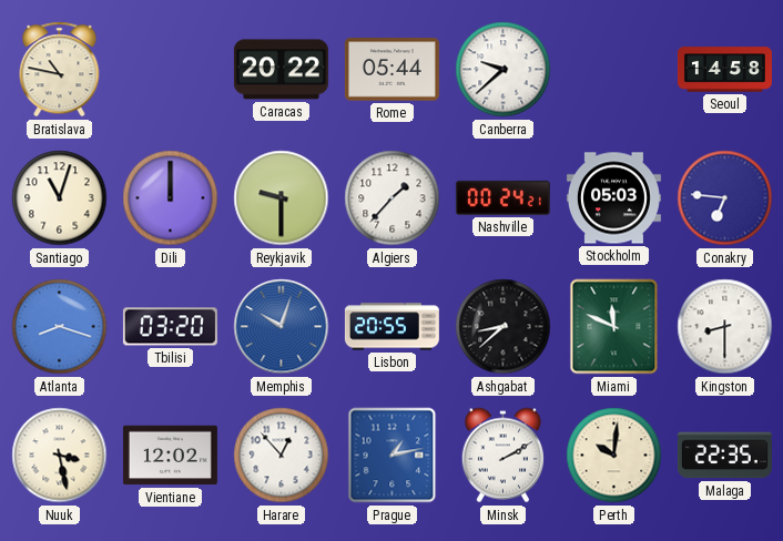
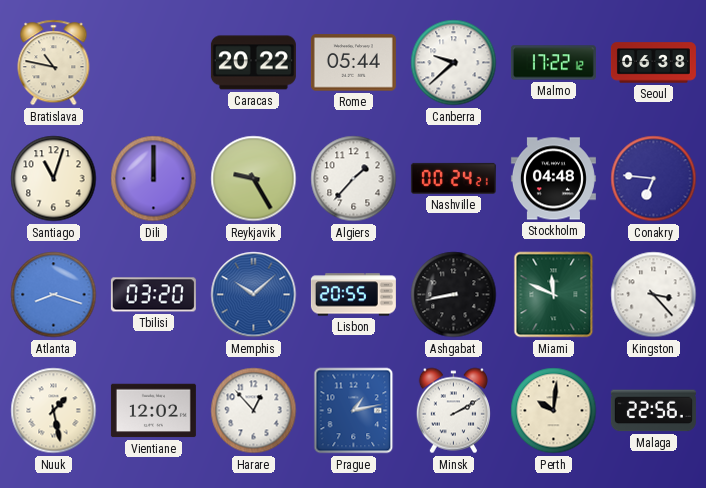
Malmo: none -> 17:22
Seoul: 14:58 -> 06:38
Reykjavik: 9:30 -> 9:25
Stockholm: 05:03 -> 04:48
Memphis: 10:03 -> 10:08
Ashgabat: 8:38 -> 8:43
Kingston: 8:30 -> 3:23
Nuuk: 3:28 -> 1:28
Malaga: 22:35 -> 22:56
